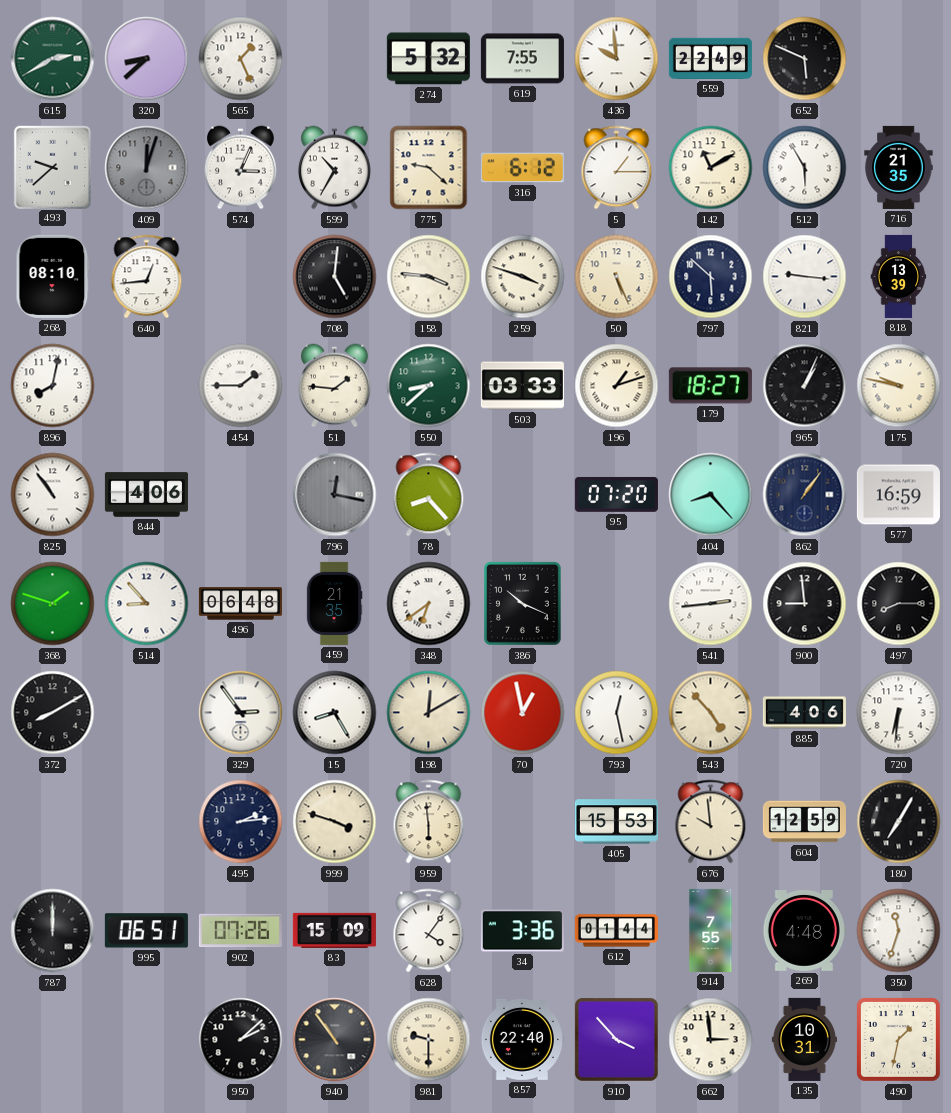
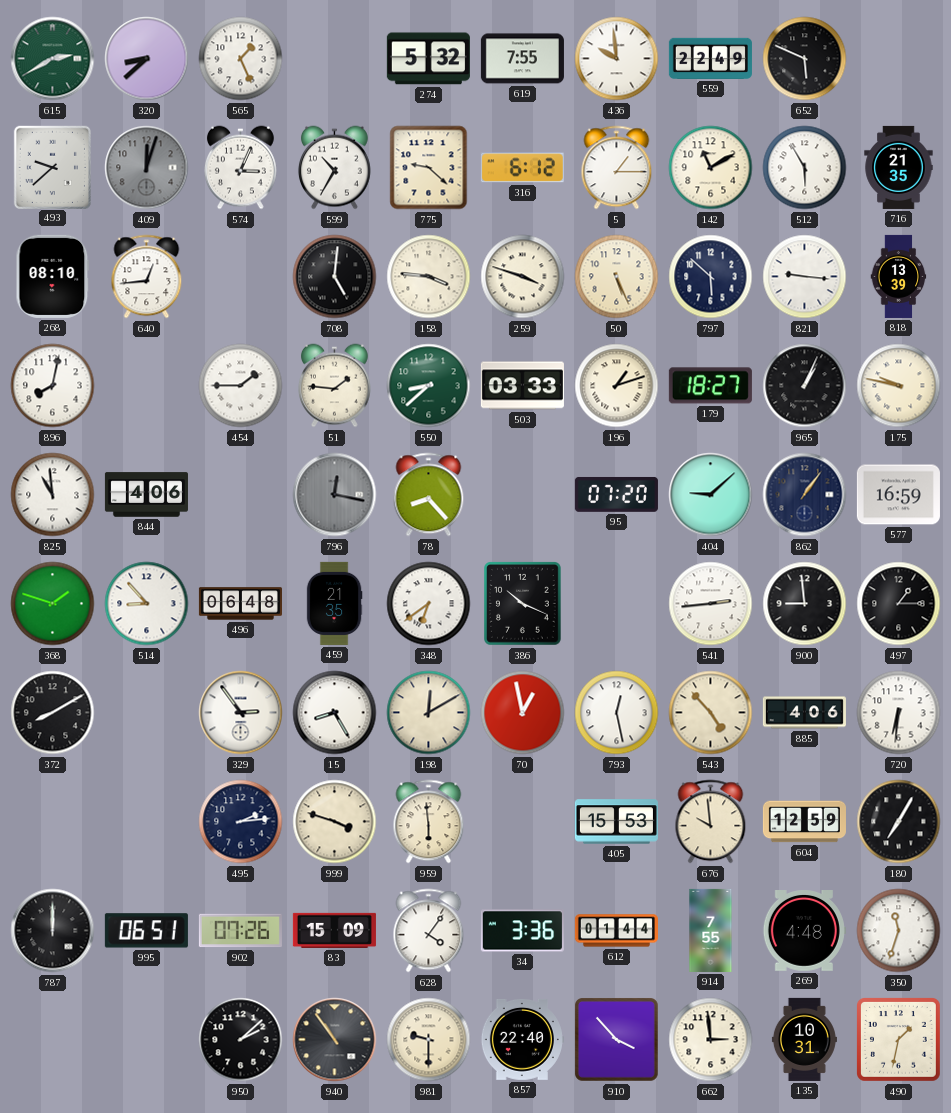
825: 10:54 -> 10:59
404: 8:23 -> 9:08
497: 8:15 -> 1:15
